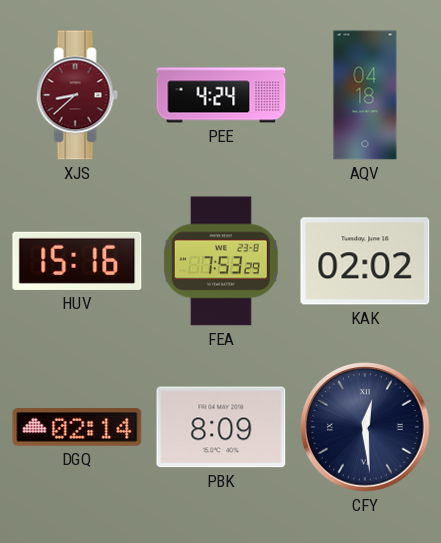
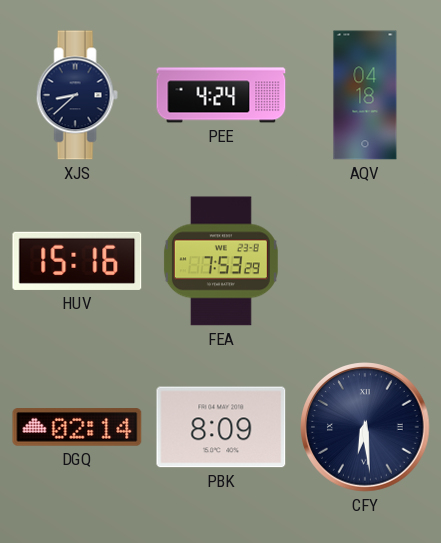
XJS dial: burgundy -> navy
KAK: 02:02 -> none
CFY: 12:29 -> 6:29
